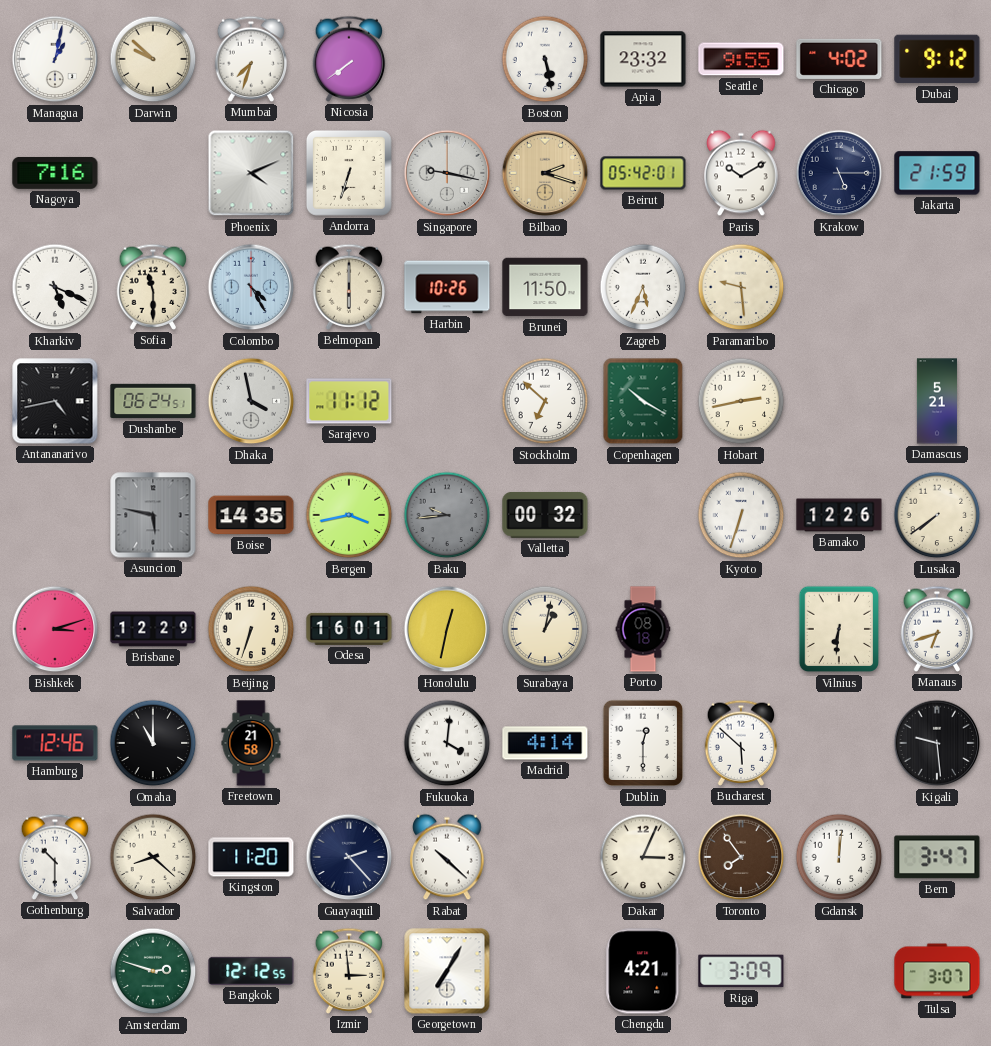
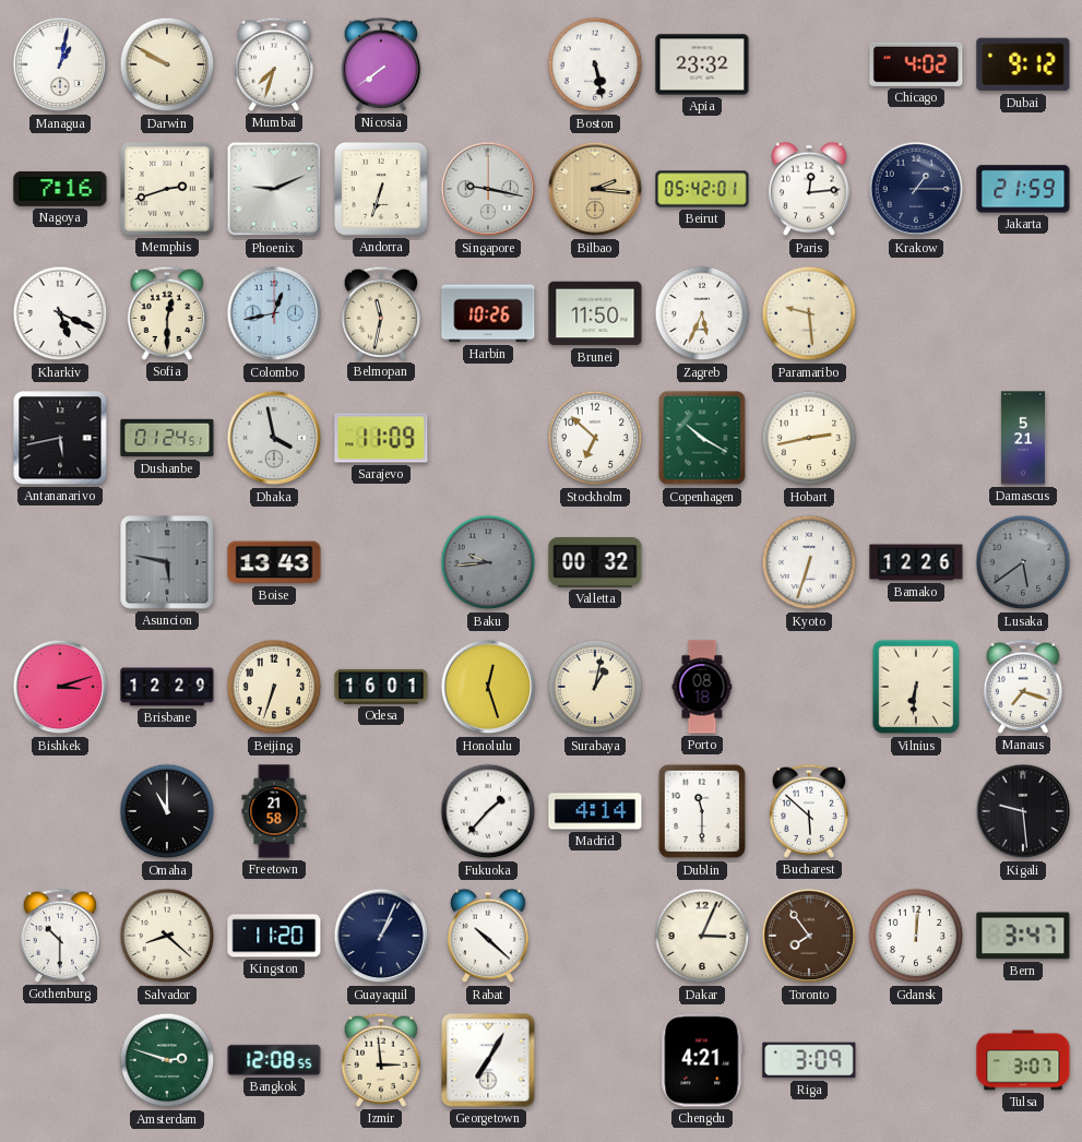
Darwin: 9:52 -> 9:50
Seattle: 9:55 -> none
Memphis: none -> 2:42
Phoenix: 4:11 -> 9:11
Bilbao: 2:18 -> 2:16
Paris: 10:10 -> 12:14
Krakow: 5:15 -> 1:15
Sofia: 11:30 -> 12:30
Colombo: 4:25 -> 12:43
Belmopan: 6:00 -> 11:32
Antananarivo: 4:43 -> 5:43
Dushanbe: 06:24 -> 01:24
Sarajevo: 11:12 -> 11:09
Boise: 14:35 -> 13:43
Bergen: 3:43 -> none
Lusaka: 7:39 -> 5:39
Lusaka dial: cream -> grey
Honolulu: 12:32 -> 12:27
Manaus: 6:42 -> 7:18
Hamburg: 12:46 -> none
Fukuoka: 4:01 -> 1:37
Dublin: 12:30 -> 11:30
Guayaquil: 2:23 -> 1:04
Bangkok: 12:12 -> 12:08
